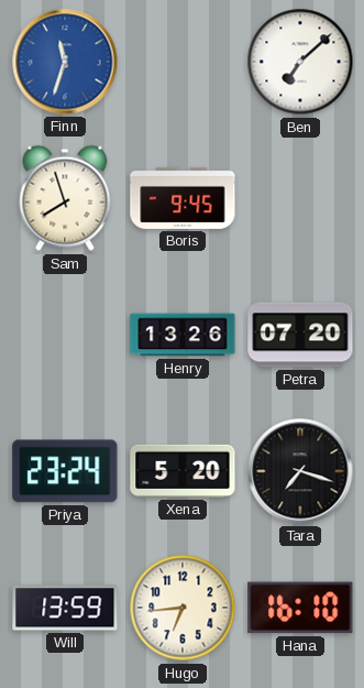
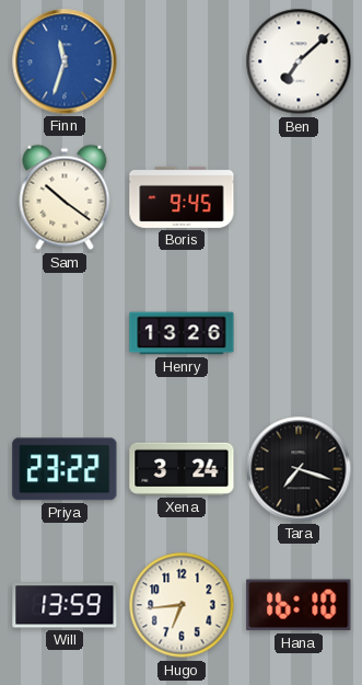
Sam: 7:57 -> 10:21
Petra: 07:20 -> none
Priya: 23:24 -> 23:22
Xena: 5:20 -> 3:24
